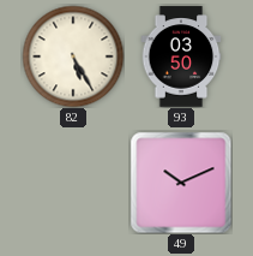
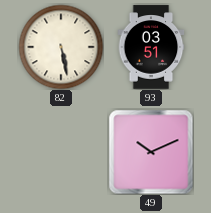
82: 5:25 -> 5:28
93: 03:50 -> 03:51
